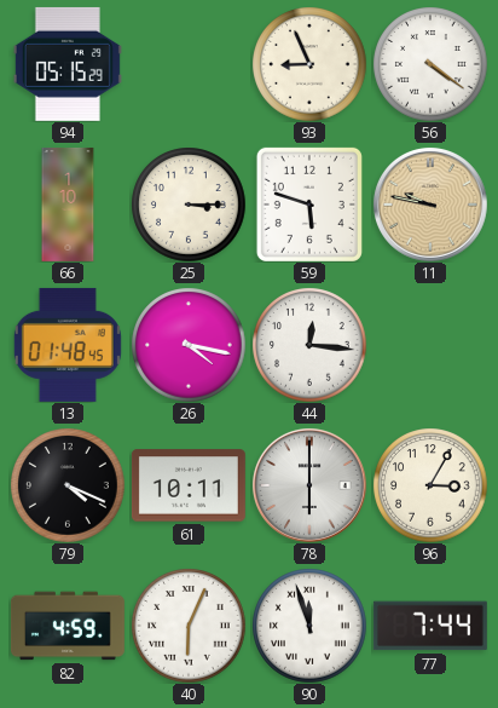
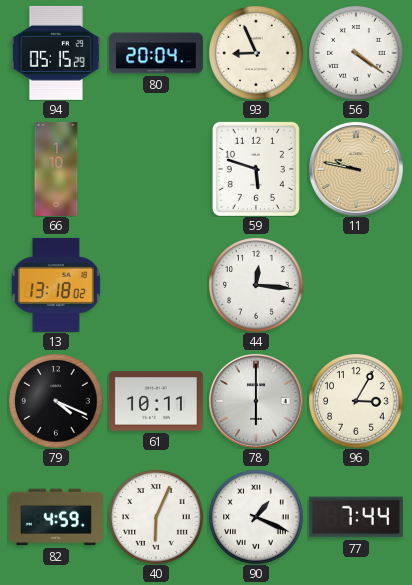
80: none -> 20:04
25: 3:15 -> none
13: 01:48 -> 13:18
26: 4:17 -> none
90: 11:57 -> 1:19
